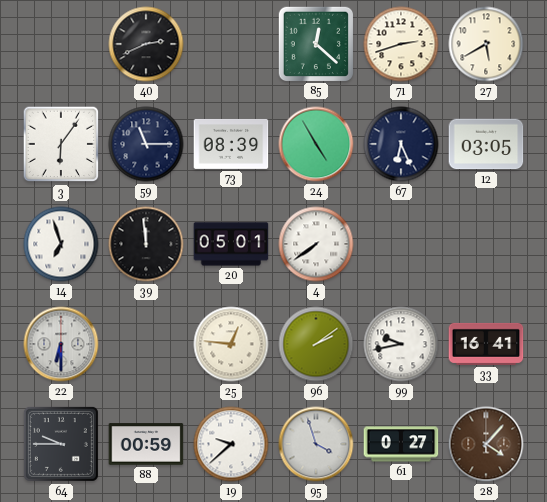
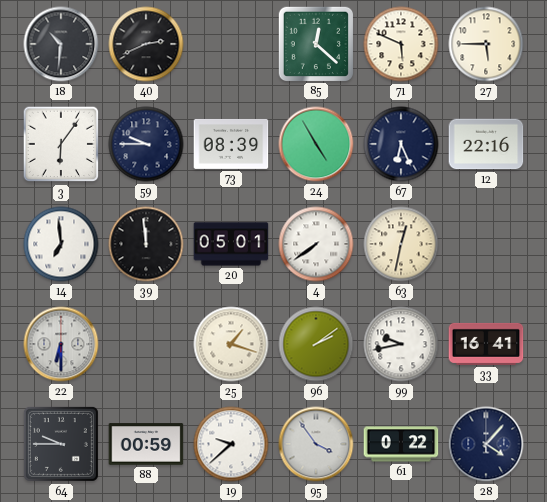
18: none -> 10:31
71: 2:42 -> 5:49
27: 5:40 -> 5:45
59: 11:15 -> 9:45
12: 03:05 -> 22:16
14: 6:57 -> 6:59
63: none -> 12:32
25: 12:46 -> 1:18
95: 3:57 -> 3:54
61: 0:27 -> 0:22
28 dial: brown -> navy
